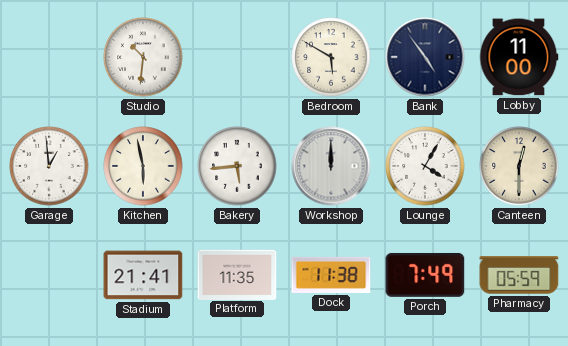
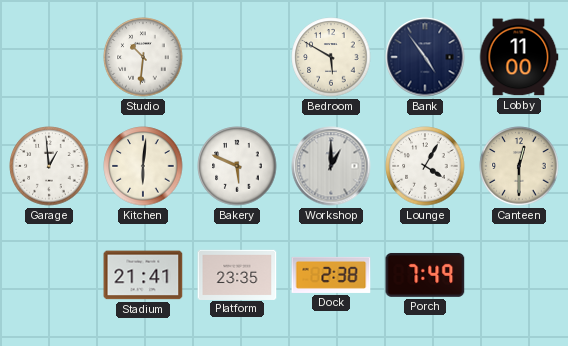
Kitchen: 5:58 -> 6:01
Bakery: 5:44 -> 5:49
Workshop: 12:00 -> 1:00
Platform: 11:35 -> 23:35
Dock: 11:38 -> 2:38
Pharmacy: 05:59 -> none
